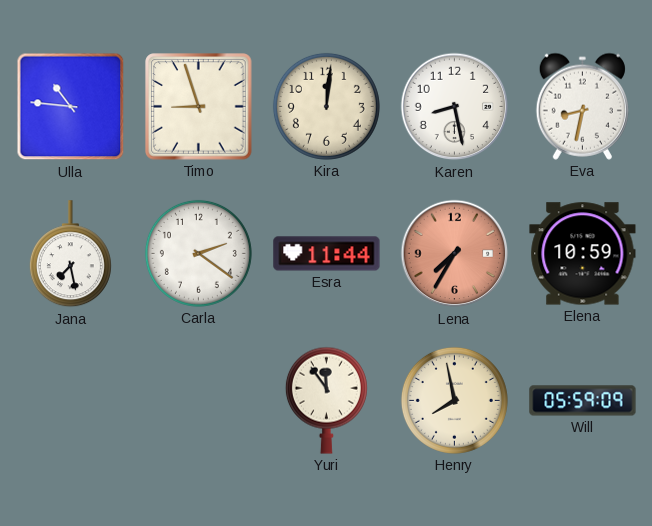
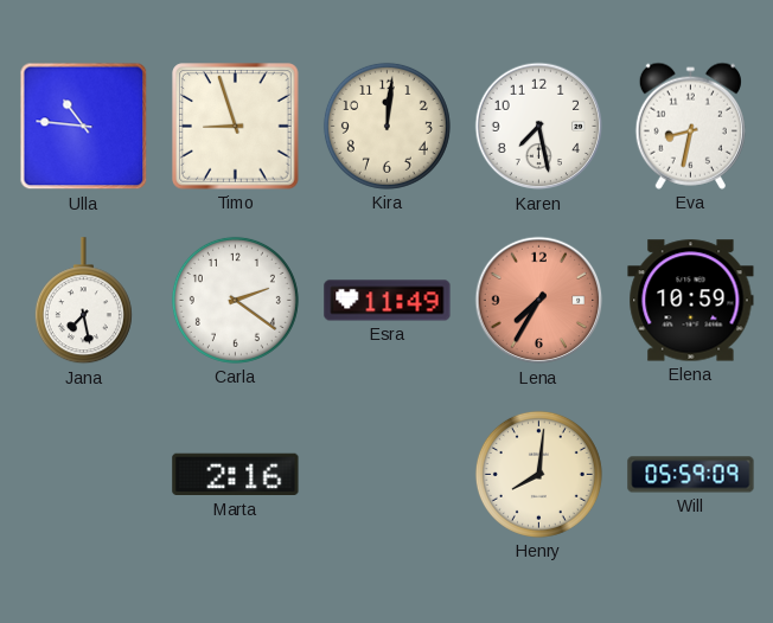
Karen: 8:28 -> 7:28
Esra: 11:44 -> 11:49
Marta: none -> 2:16
Yuri: 11:54 -> none
Henry: 7:58 -> 8:01
